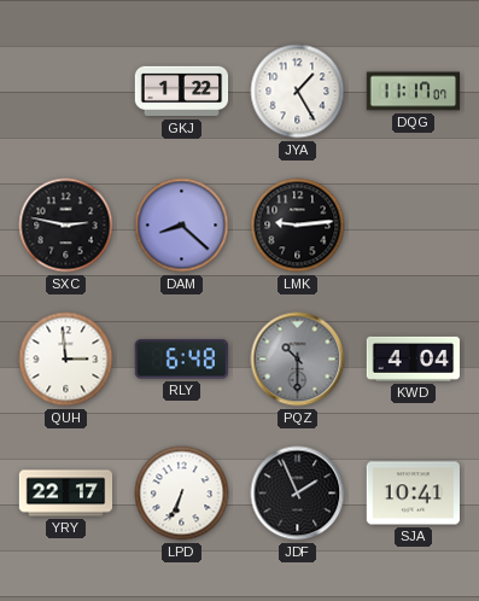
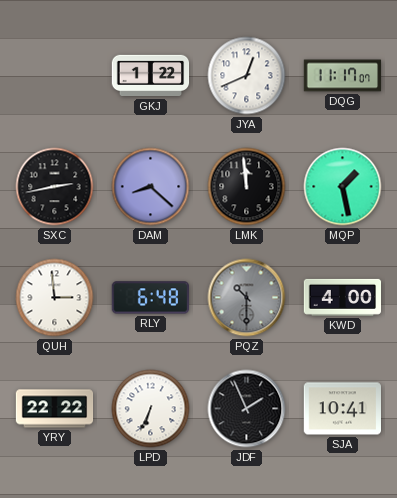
JYA: 1:25 -> 12:41
SXC: 2:47 -> 2:43
LMK: 9:14 -> 11:59
MQP: none -> 1:28
KWD: 4:04 -> 4:00
YRY: 22:17 -> 22:22
